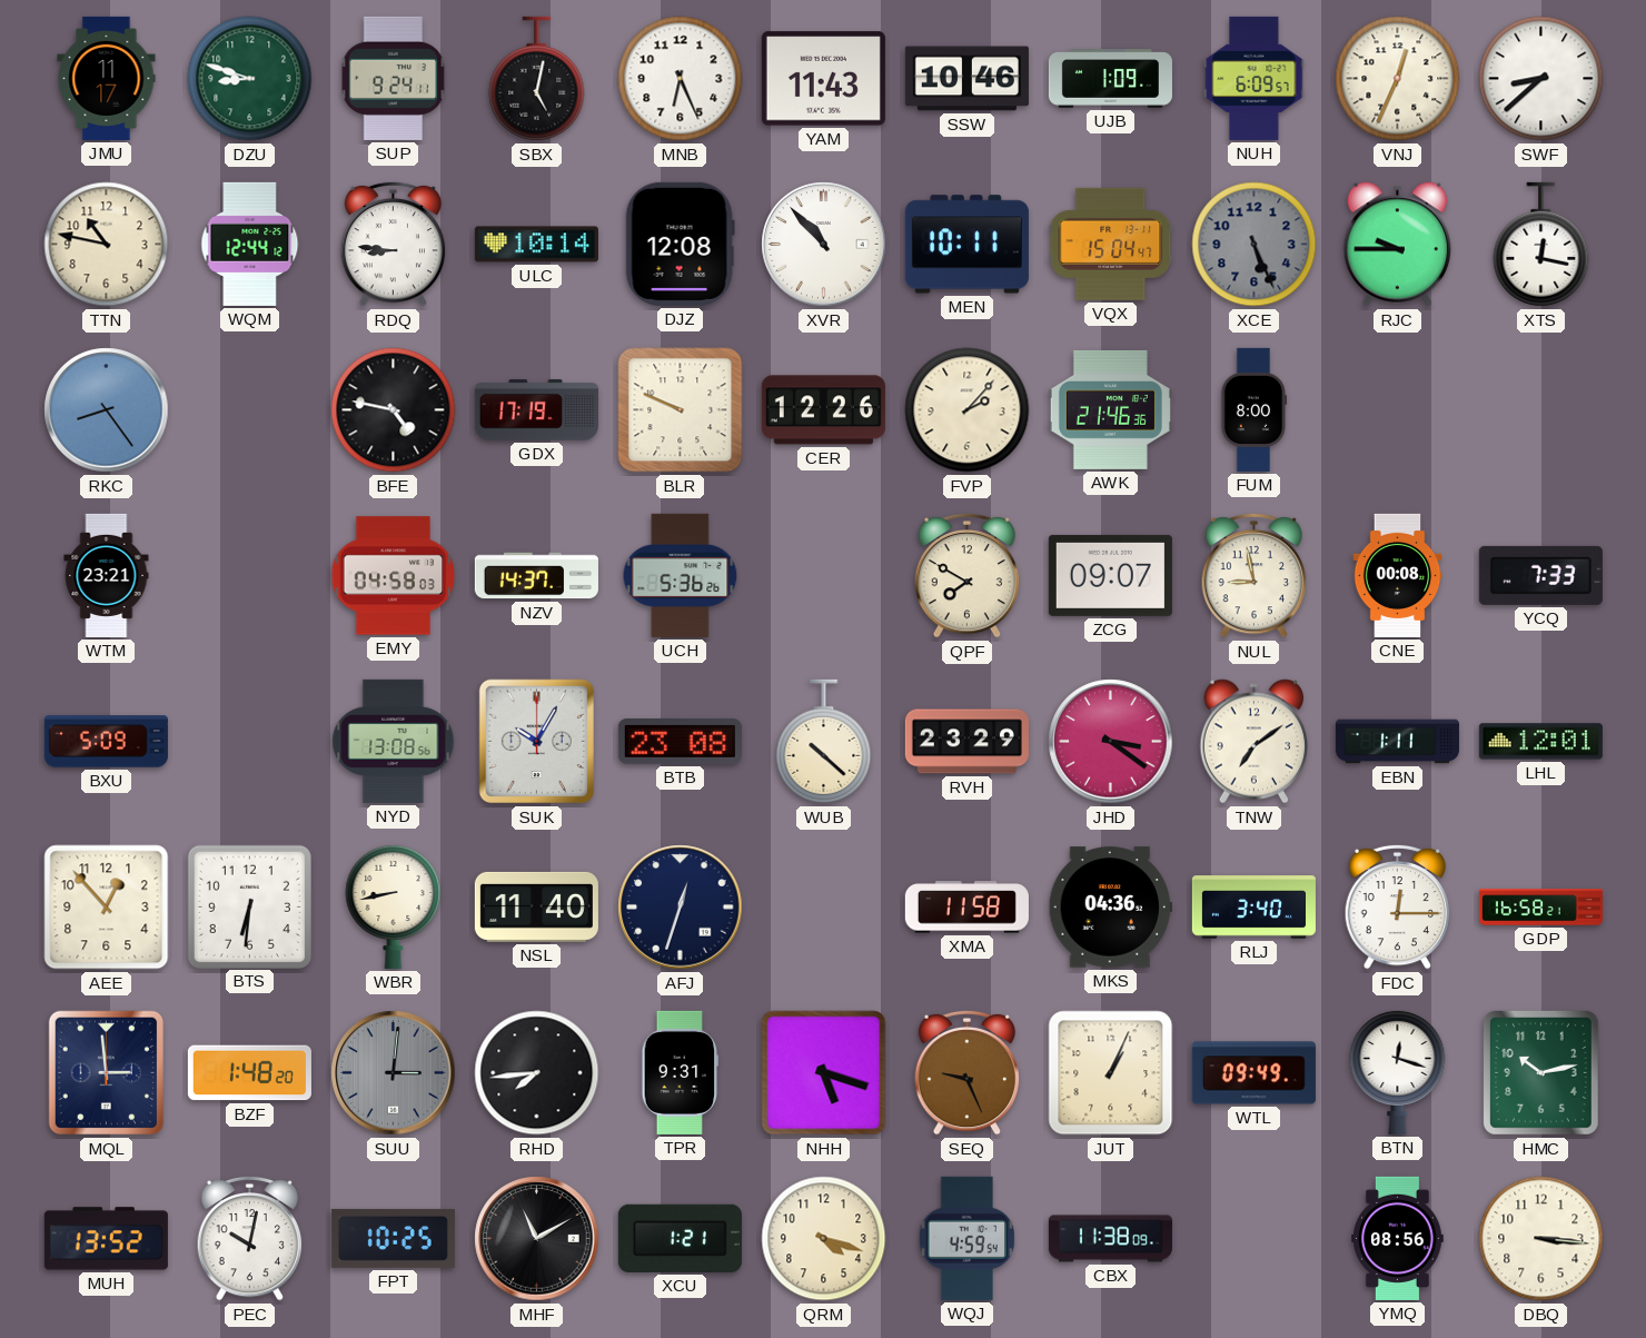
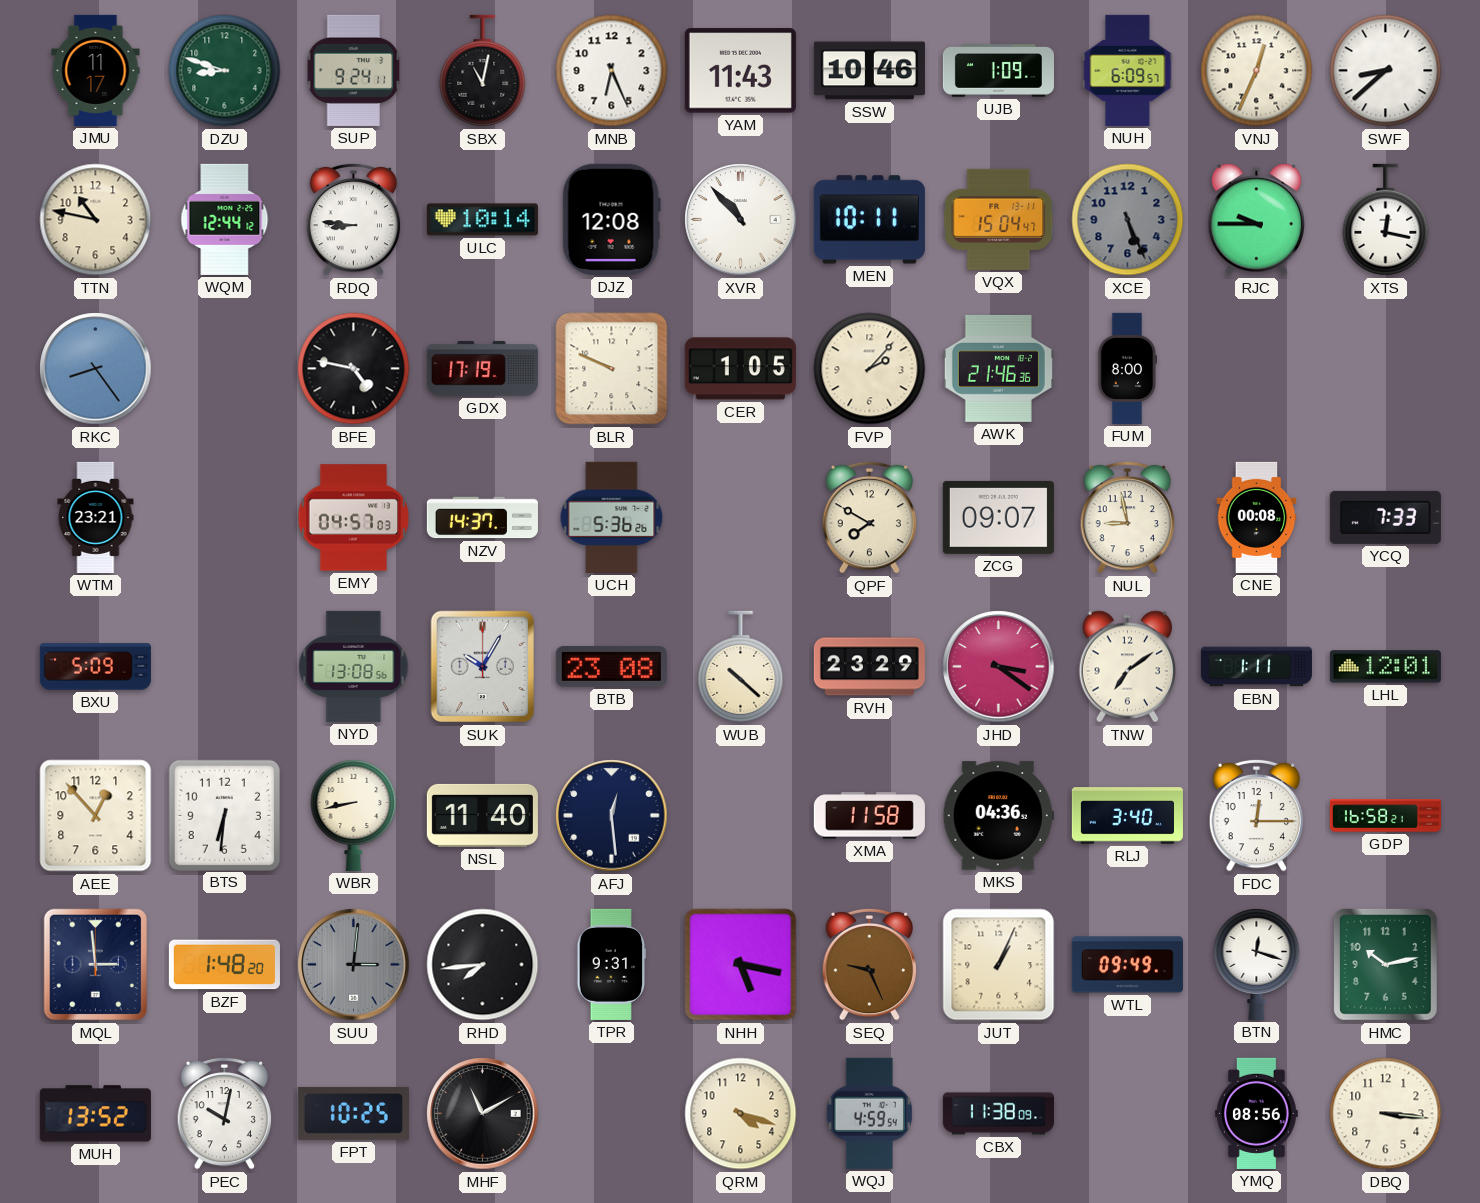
SBX: 5:02 -> 11:02
CER: 12:26 -> 1:05
EMY: 04:58 -> 04:57
AFJ: 12:33 -> 12:29
NHH: 5:18 -> 5:17
XCU: 1:21 -> none
